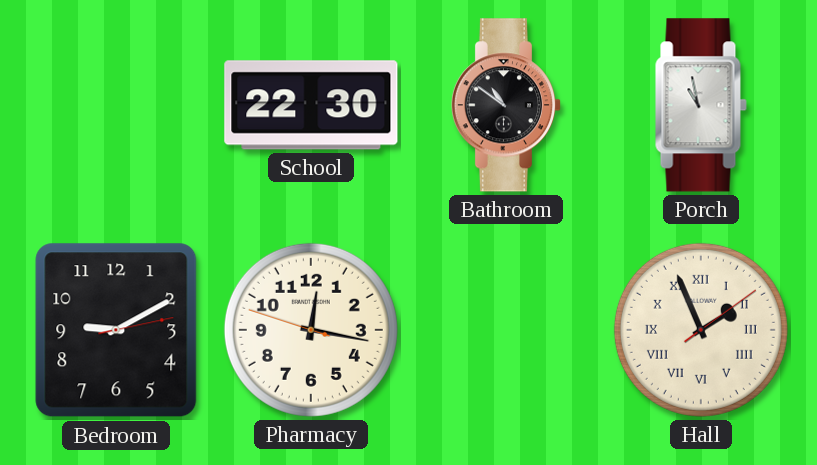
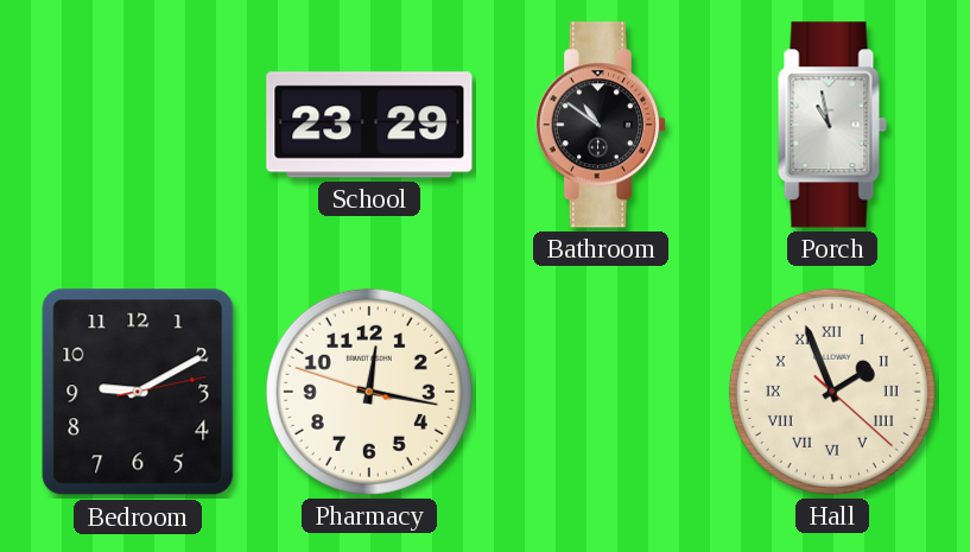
School: 22:30 -> 23:29
Hall: 1:56:09 -> 1:56:22
